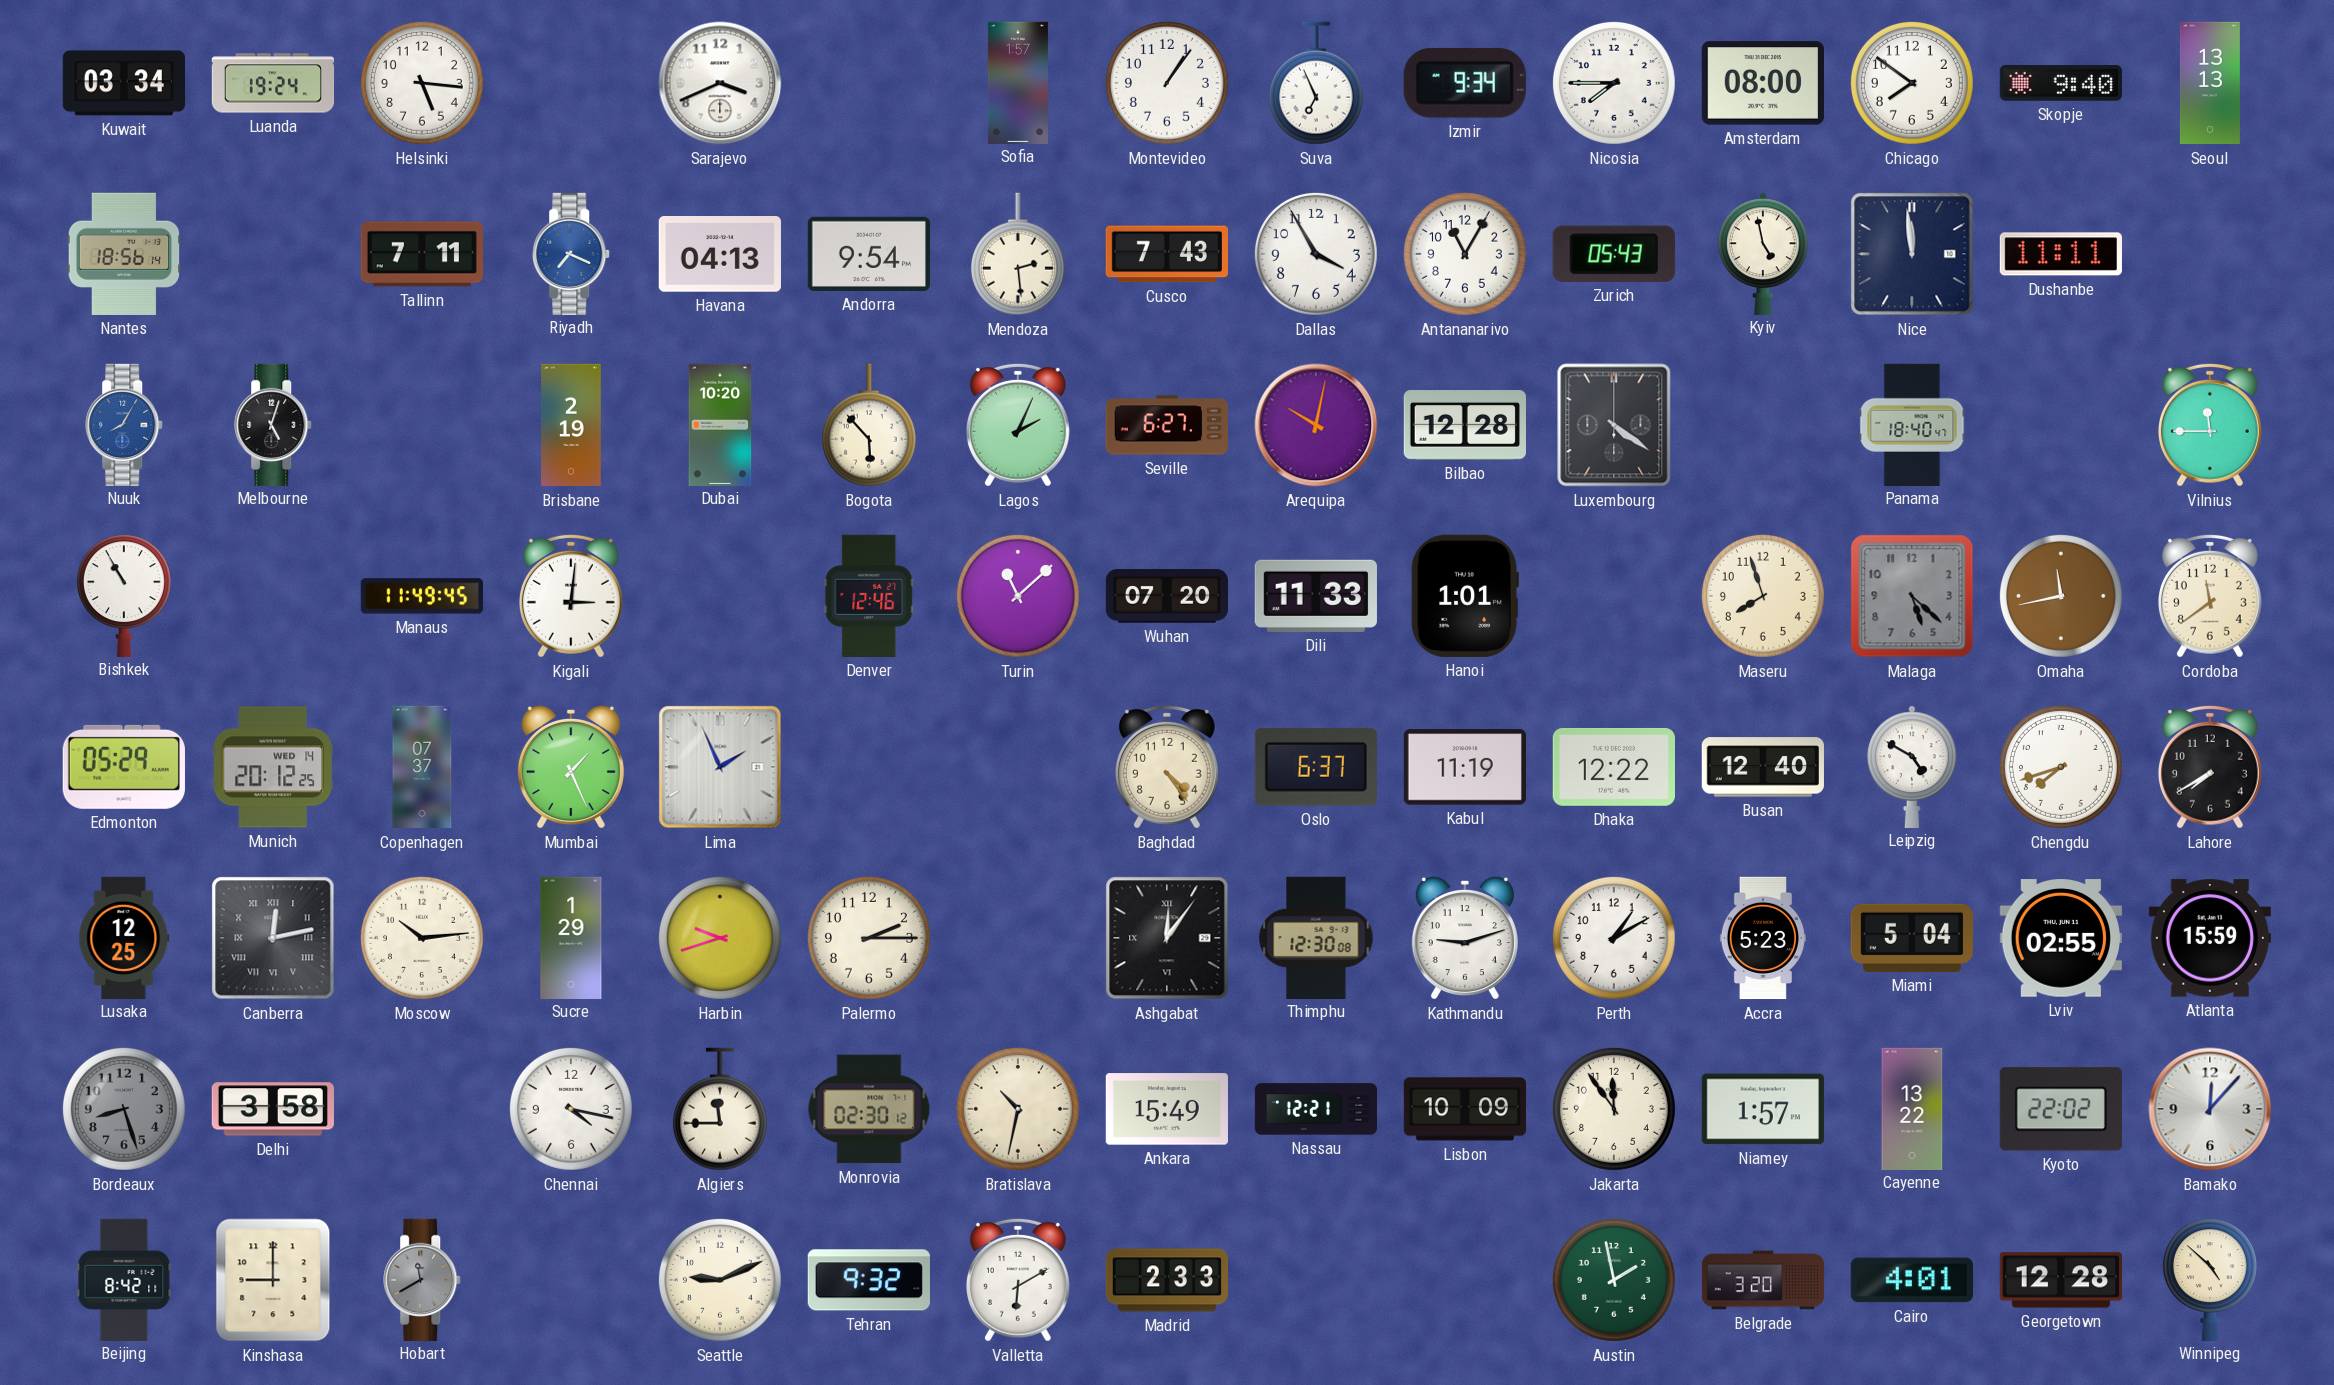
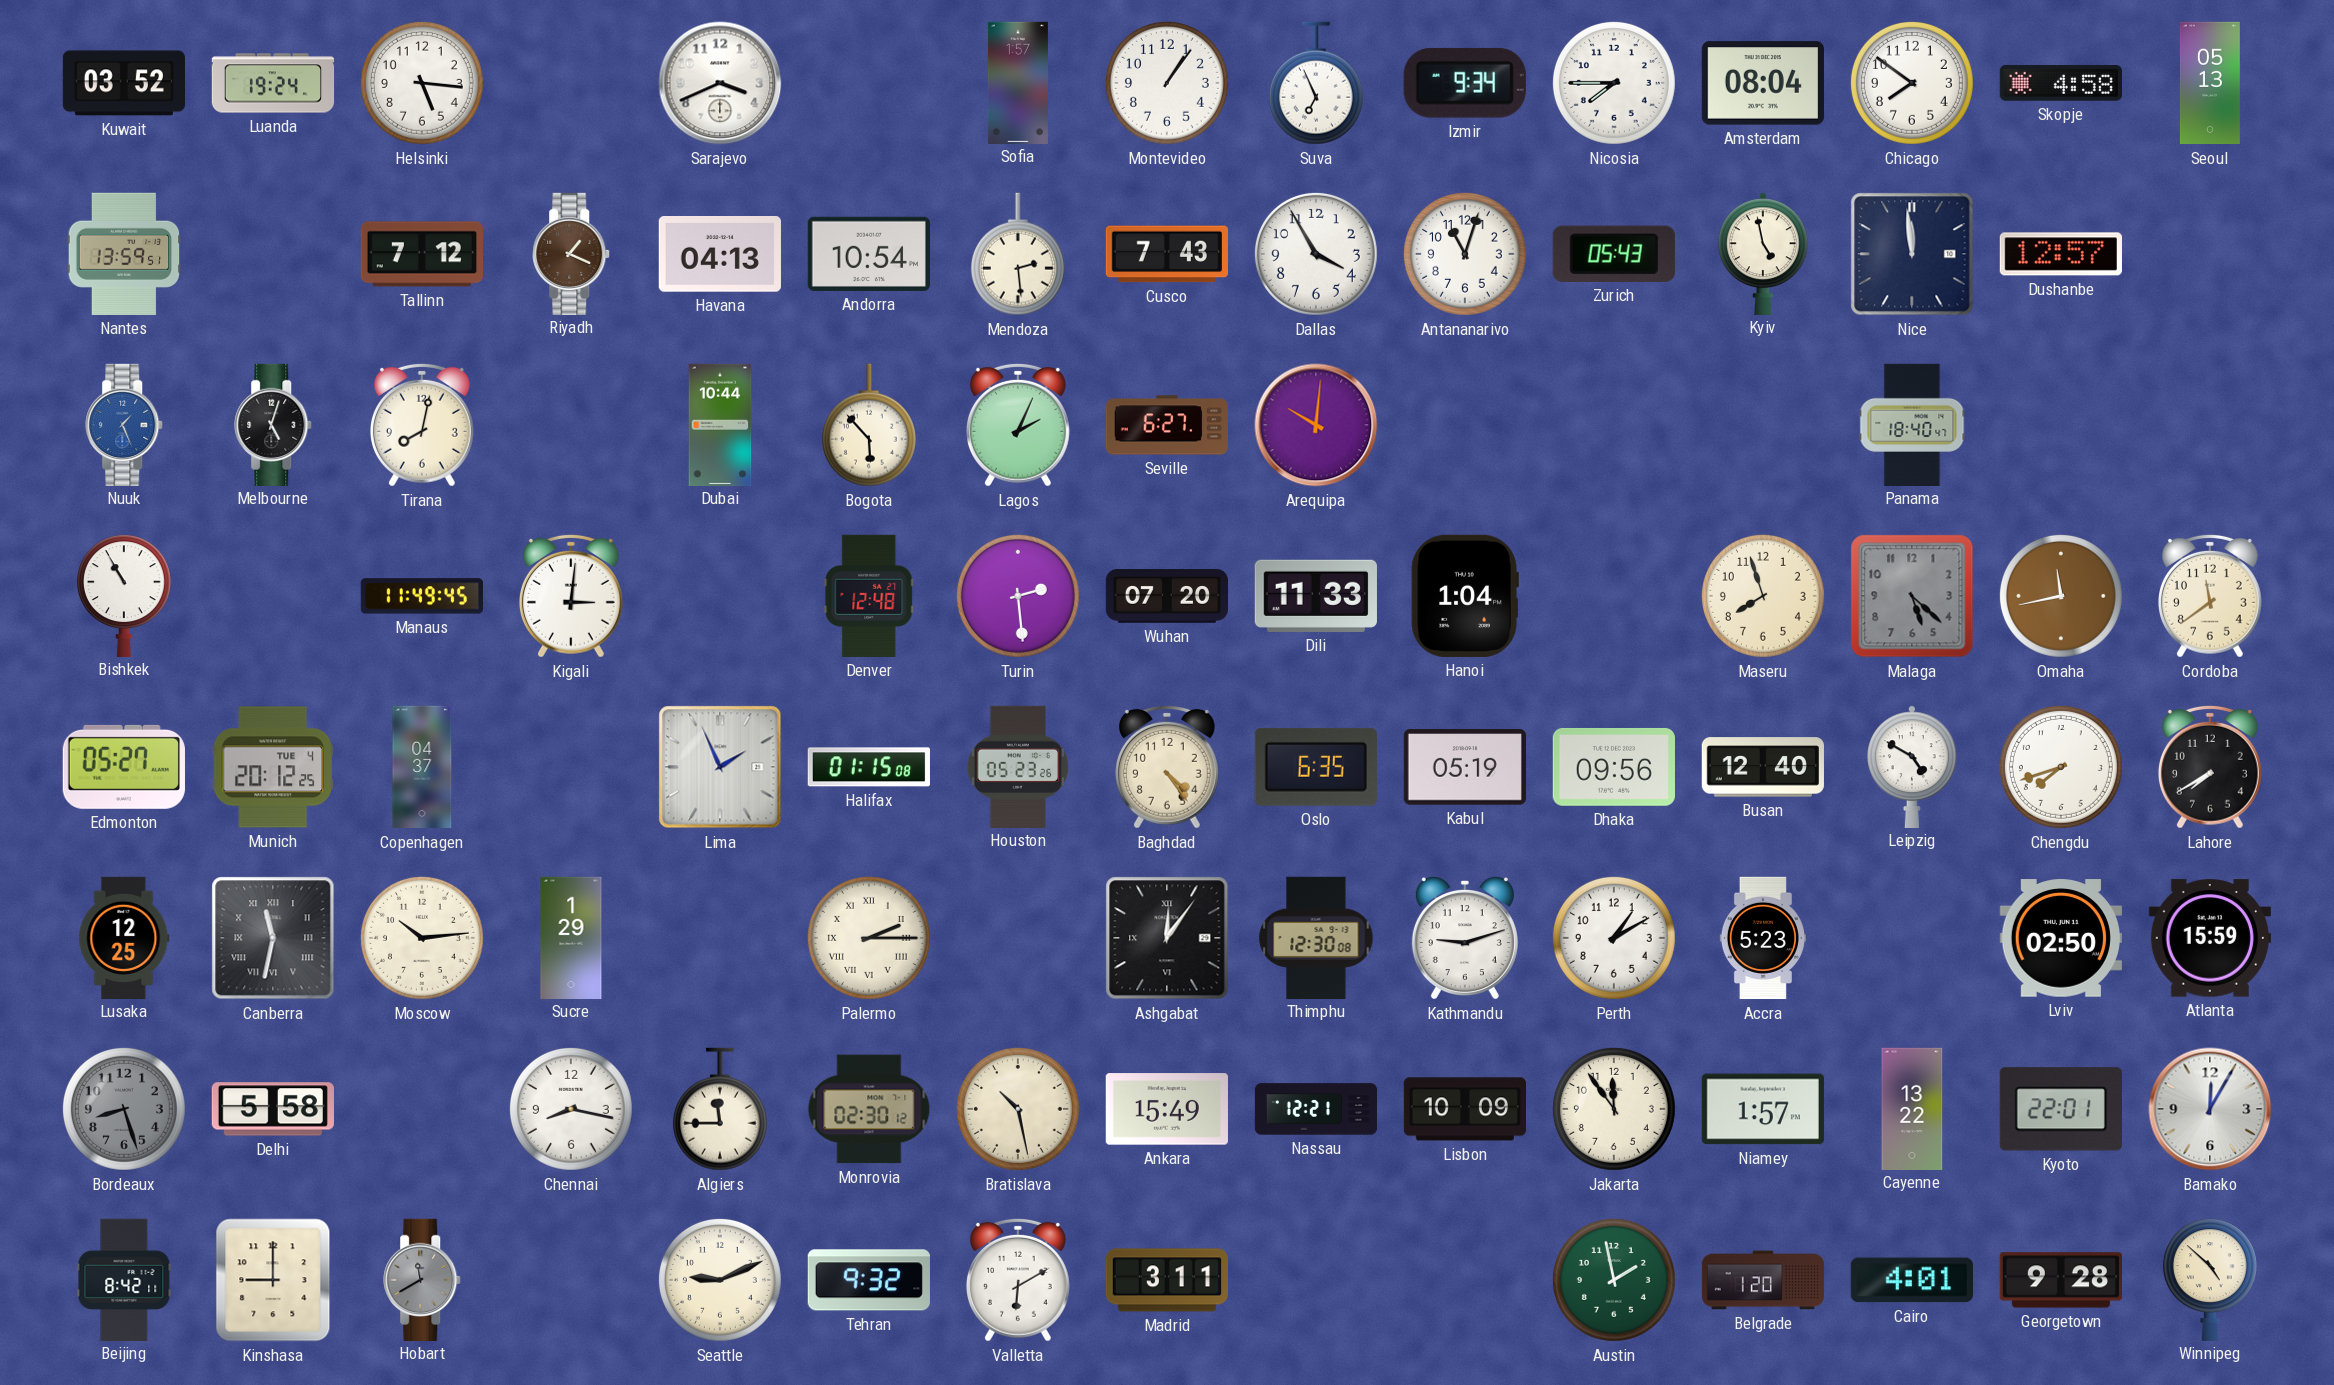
Kuwait: 03:34 -> 03:52
Amsterdam: 08:00 -> 08:04
Skopje: 9:40 -> 4:58
Seoul: 13:13 -> 05:13
Nantes: 18:56 -> 13:59
Tallinn: 7:11 -> 7:12
Riyadh: 7:19 -> 1:19
Riyadh dial: blue -> brown
Andorra: 9:54 -> 10:54
Antananarivo: 11:05 -> 11:03
Dushanbe: 11:11 -> 12:57
Nuuk: 8:05 -> 1:26
Tirana: none -> 8:02
Brisbane: 2:19 -> none
Dubai: 10:20 -> 10:44
Arequipa: 10:02 -> 10:01
Bilbao: 12:28 -> none
Luxembourg: 4:21 -> none
Vilnius: 11:45 -> none
Denver: 12:46 -> 12:48
Turin: 11:08 -> 2:29
Hanoi: 1:01 -> 1:04
Edmonton: 05:29 -> 05:27
Munich date: WED 14 -> TUE 4
Copenhagen: 07:37 -> 04:37
Mumbai: 1:26 -> none
Halifax: none -> 01:15
Houston: none -> 05:23
Oslo: 6:37 -> 6:35
Kabul: 11:19 -> 05:19
Dhaka: 12:22 -> 09:56
Canberra: 12:13 -> 11:32
Harbin: 9:42 -> none
Palermo numerals: Arabic -> Roman
Miami: 5:04 -> none
Lviv: 02:55 -> 02:50
Delhi: 3:58 -> 5:58
Chennai: 4:17 -> 8:17
Bratislava: 10:32 -> 10:28
Kyoto: 22:02 -> 22:01
Bamako: 12:07 -> 12:05
Madrid: 2:33 -> 3:11
Belgrade: 3:20 -> 1:20
Georgetown: 12:28 -> 9:28
